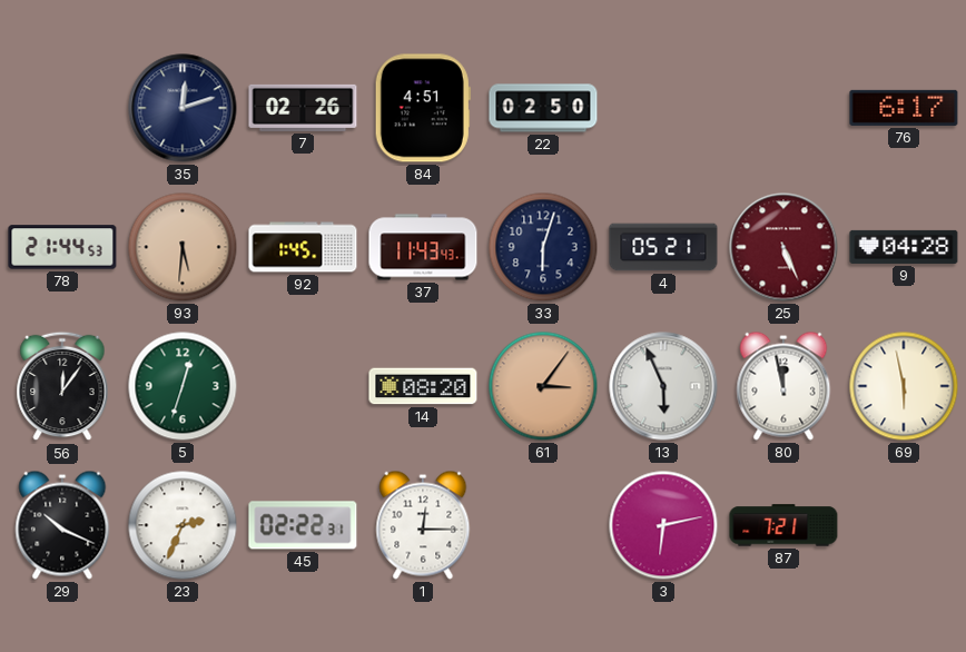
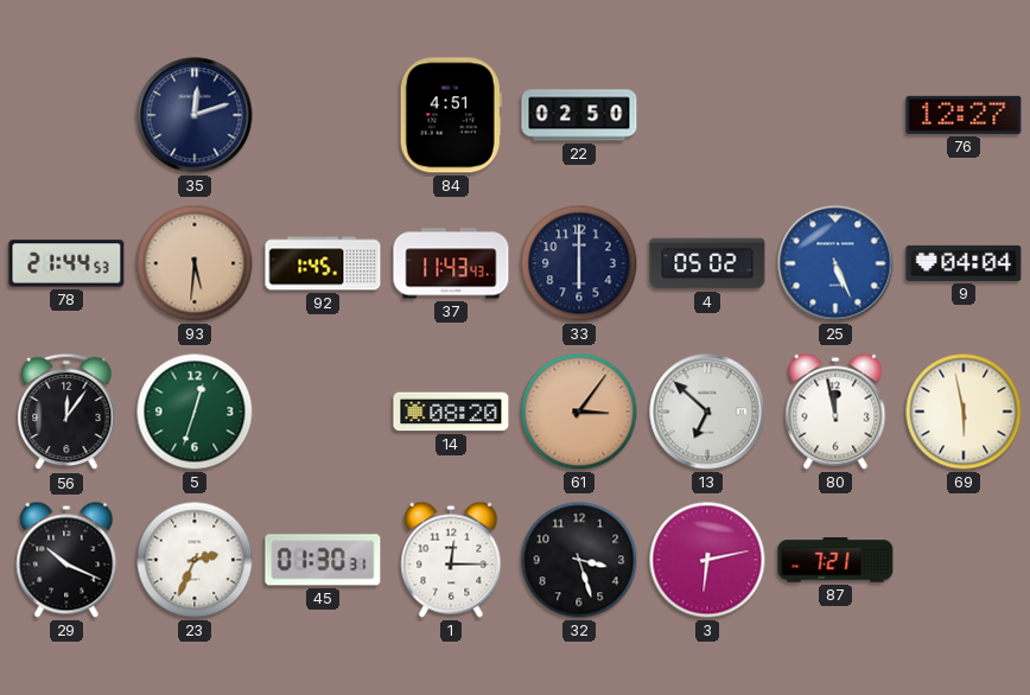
7: 02:26 -> none
76: 6:17 -> 12:27
33: 6:03 -> 6:00
4: 05:21 -> 05:02
25 dial: burgundy -> blue
9: 04:28 -> 04:04
13: 5:56 -> 6:52
45: 02:22 -> 01:30
32: none -> 3:27
